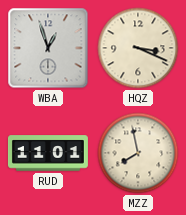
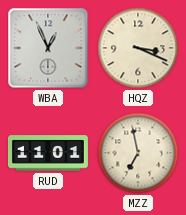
WBA: 12:57 -> 12:56
MZZ: 7:58 -> 6:58
